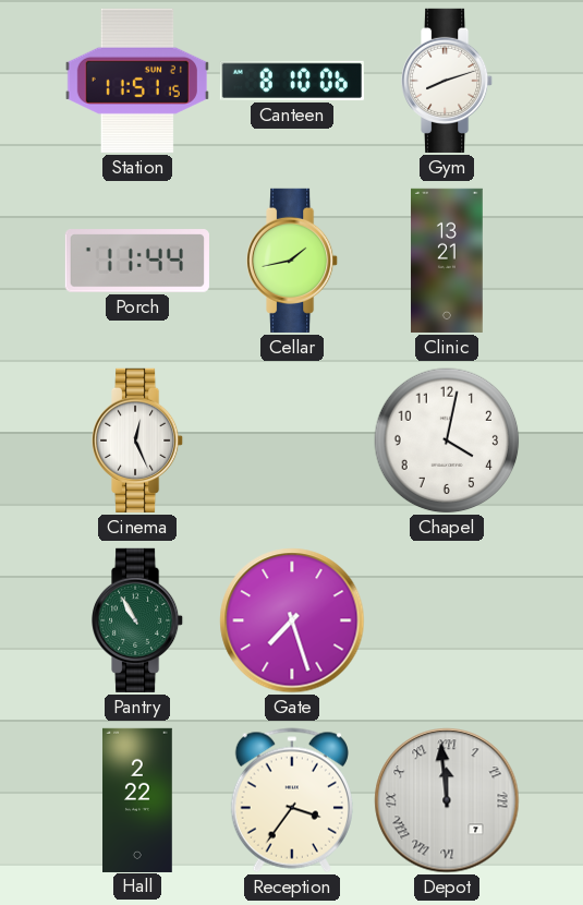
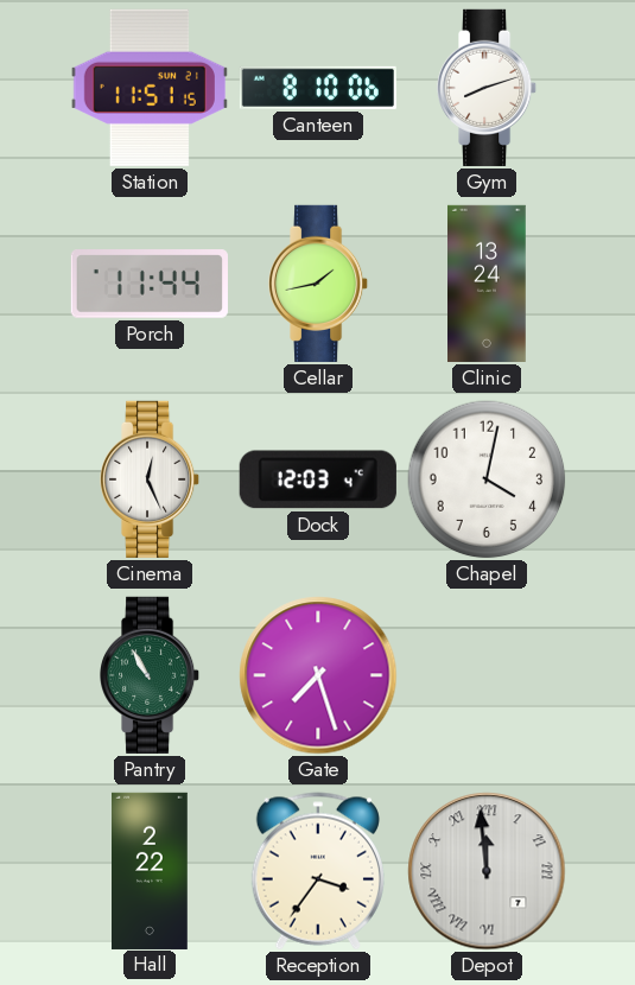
Clinic: 13:21 -> 13:24
Dock: none -> 12:03
